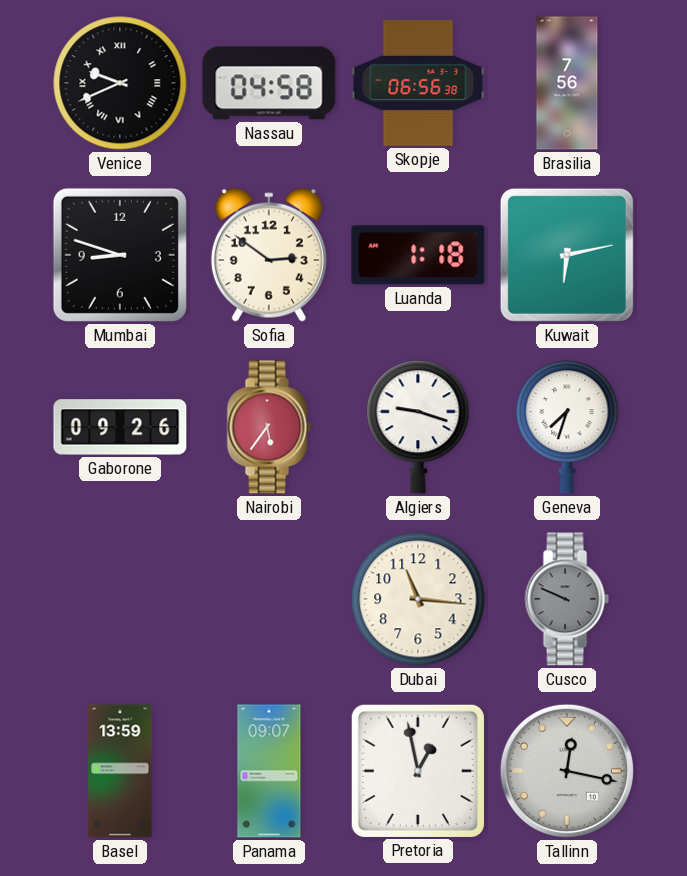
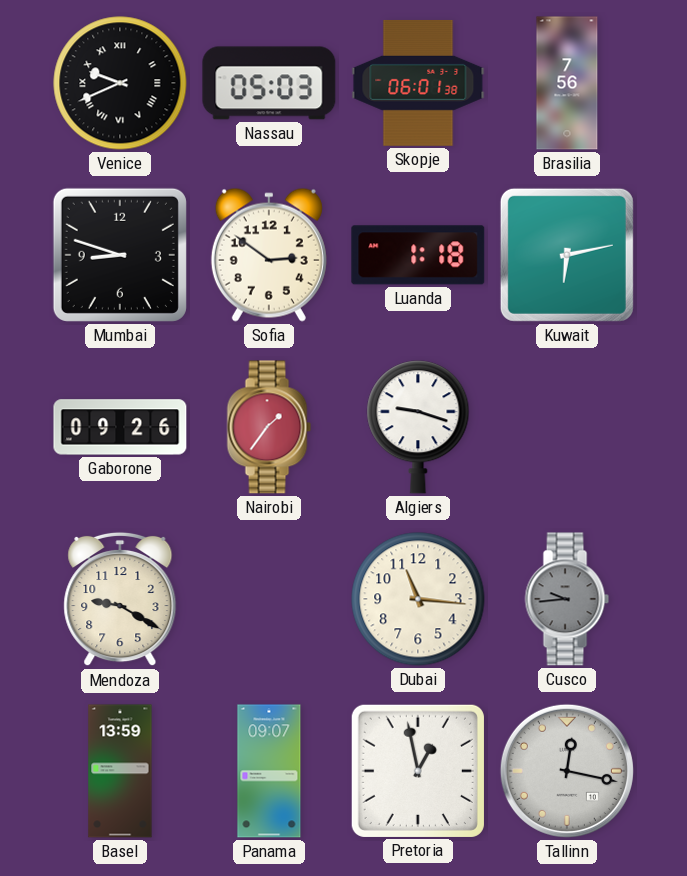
Nassau: 04:58 -> 05:03
Skopje: 06:56 -> 06:01
Nairobi: 5:36 -> 1:36
Geneva: 7:33 -> none
Mendoza: none -> 9:20
Cusco: 9:49 -> 9:44
